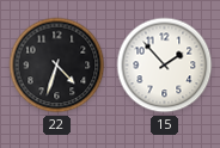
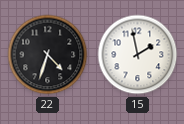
15: 1:53 -> 1:58
